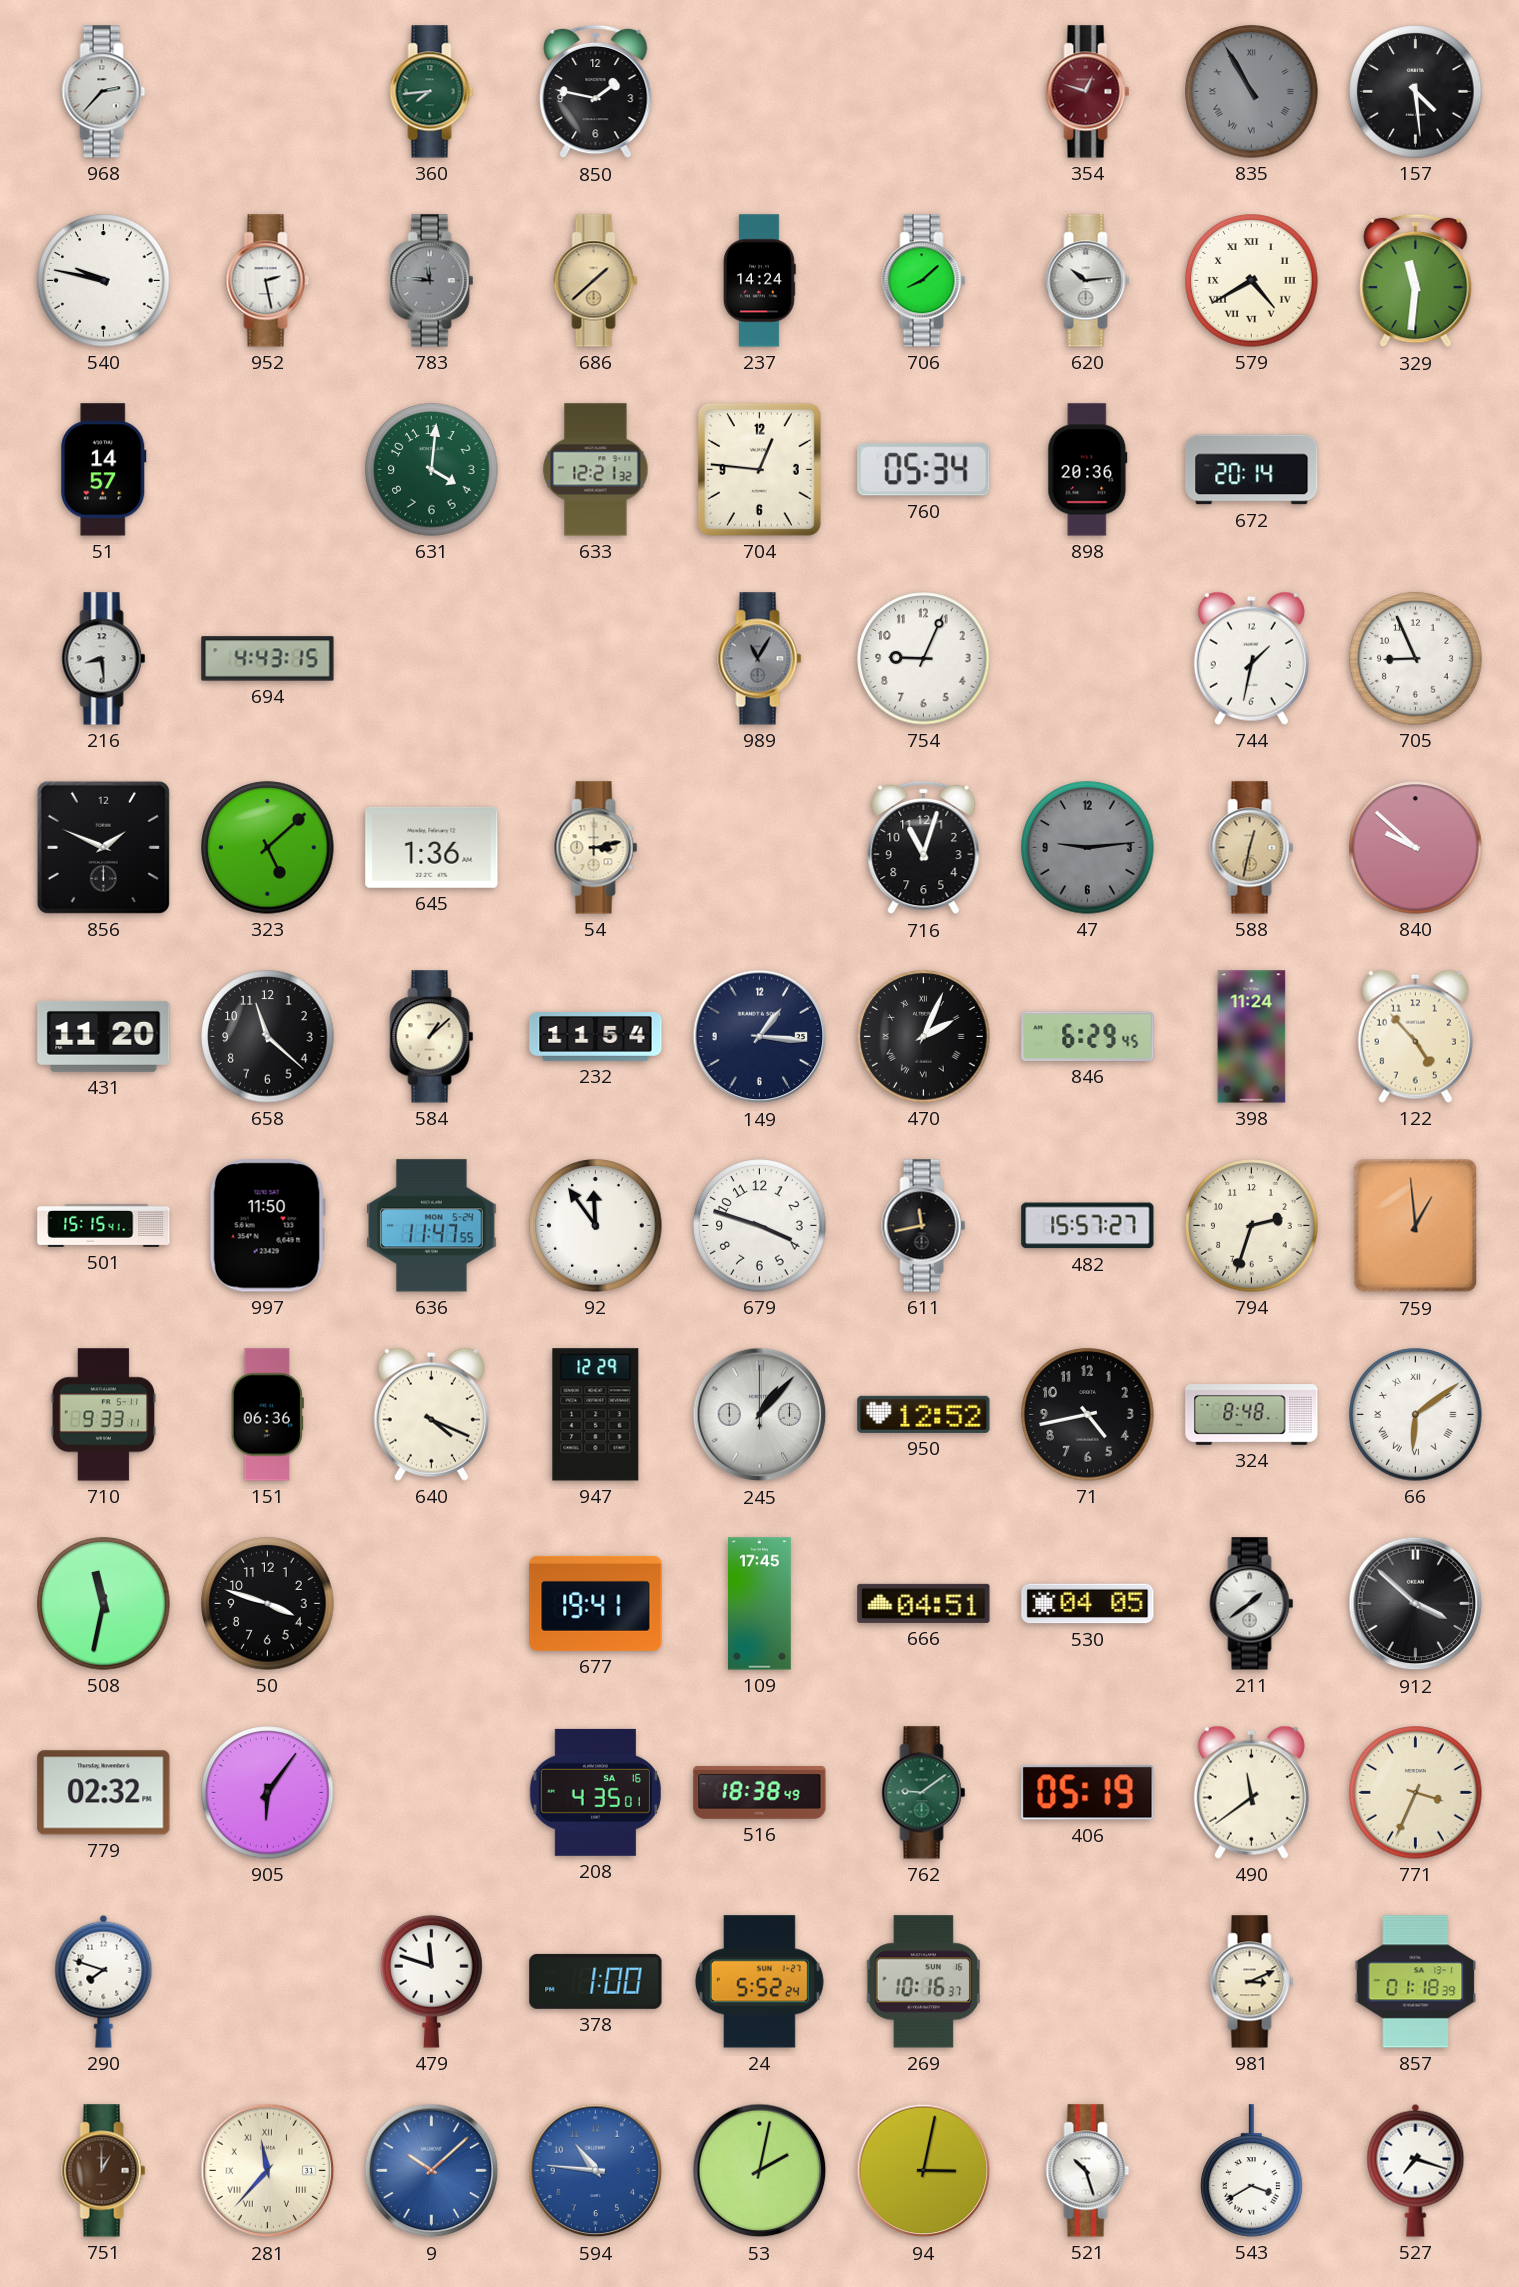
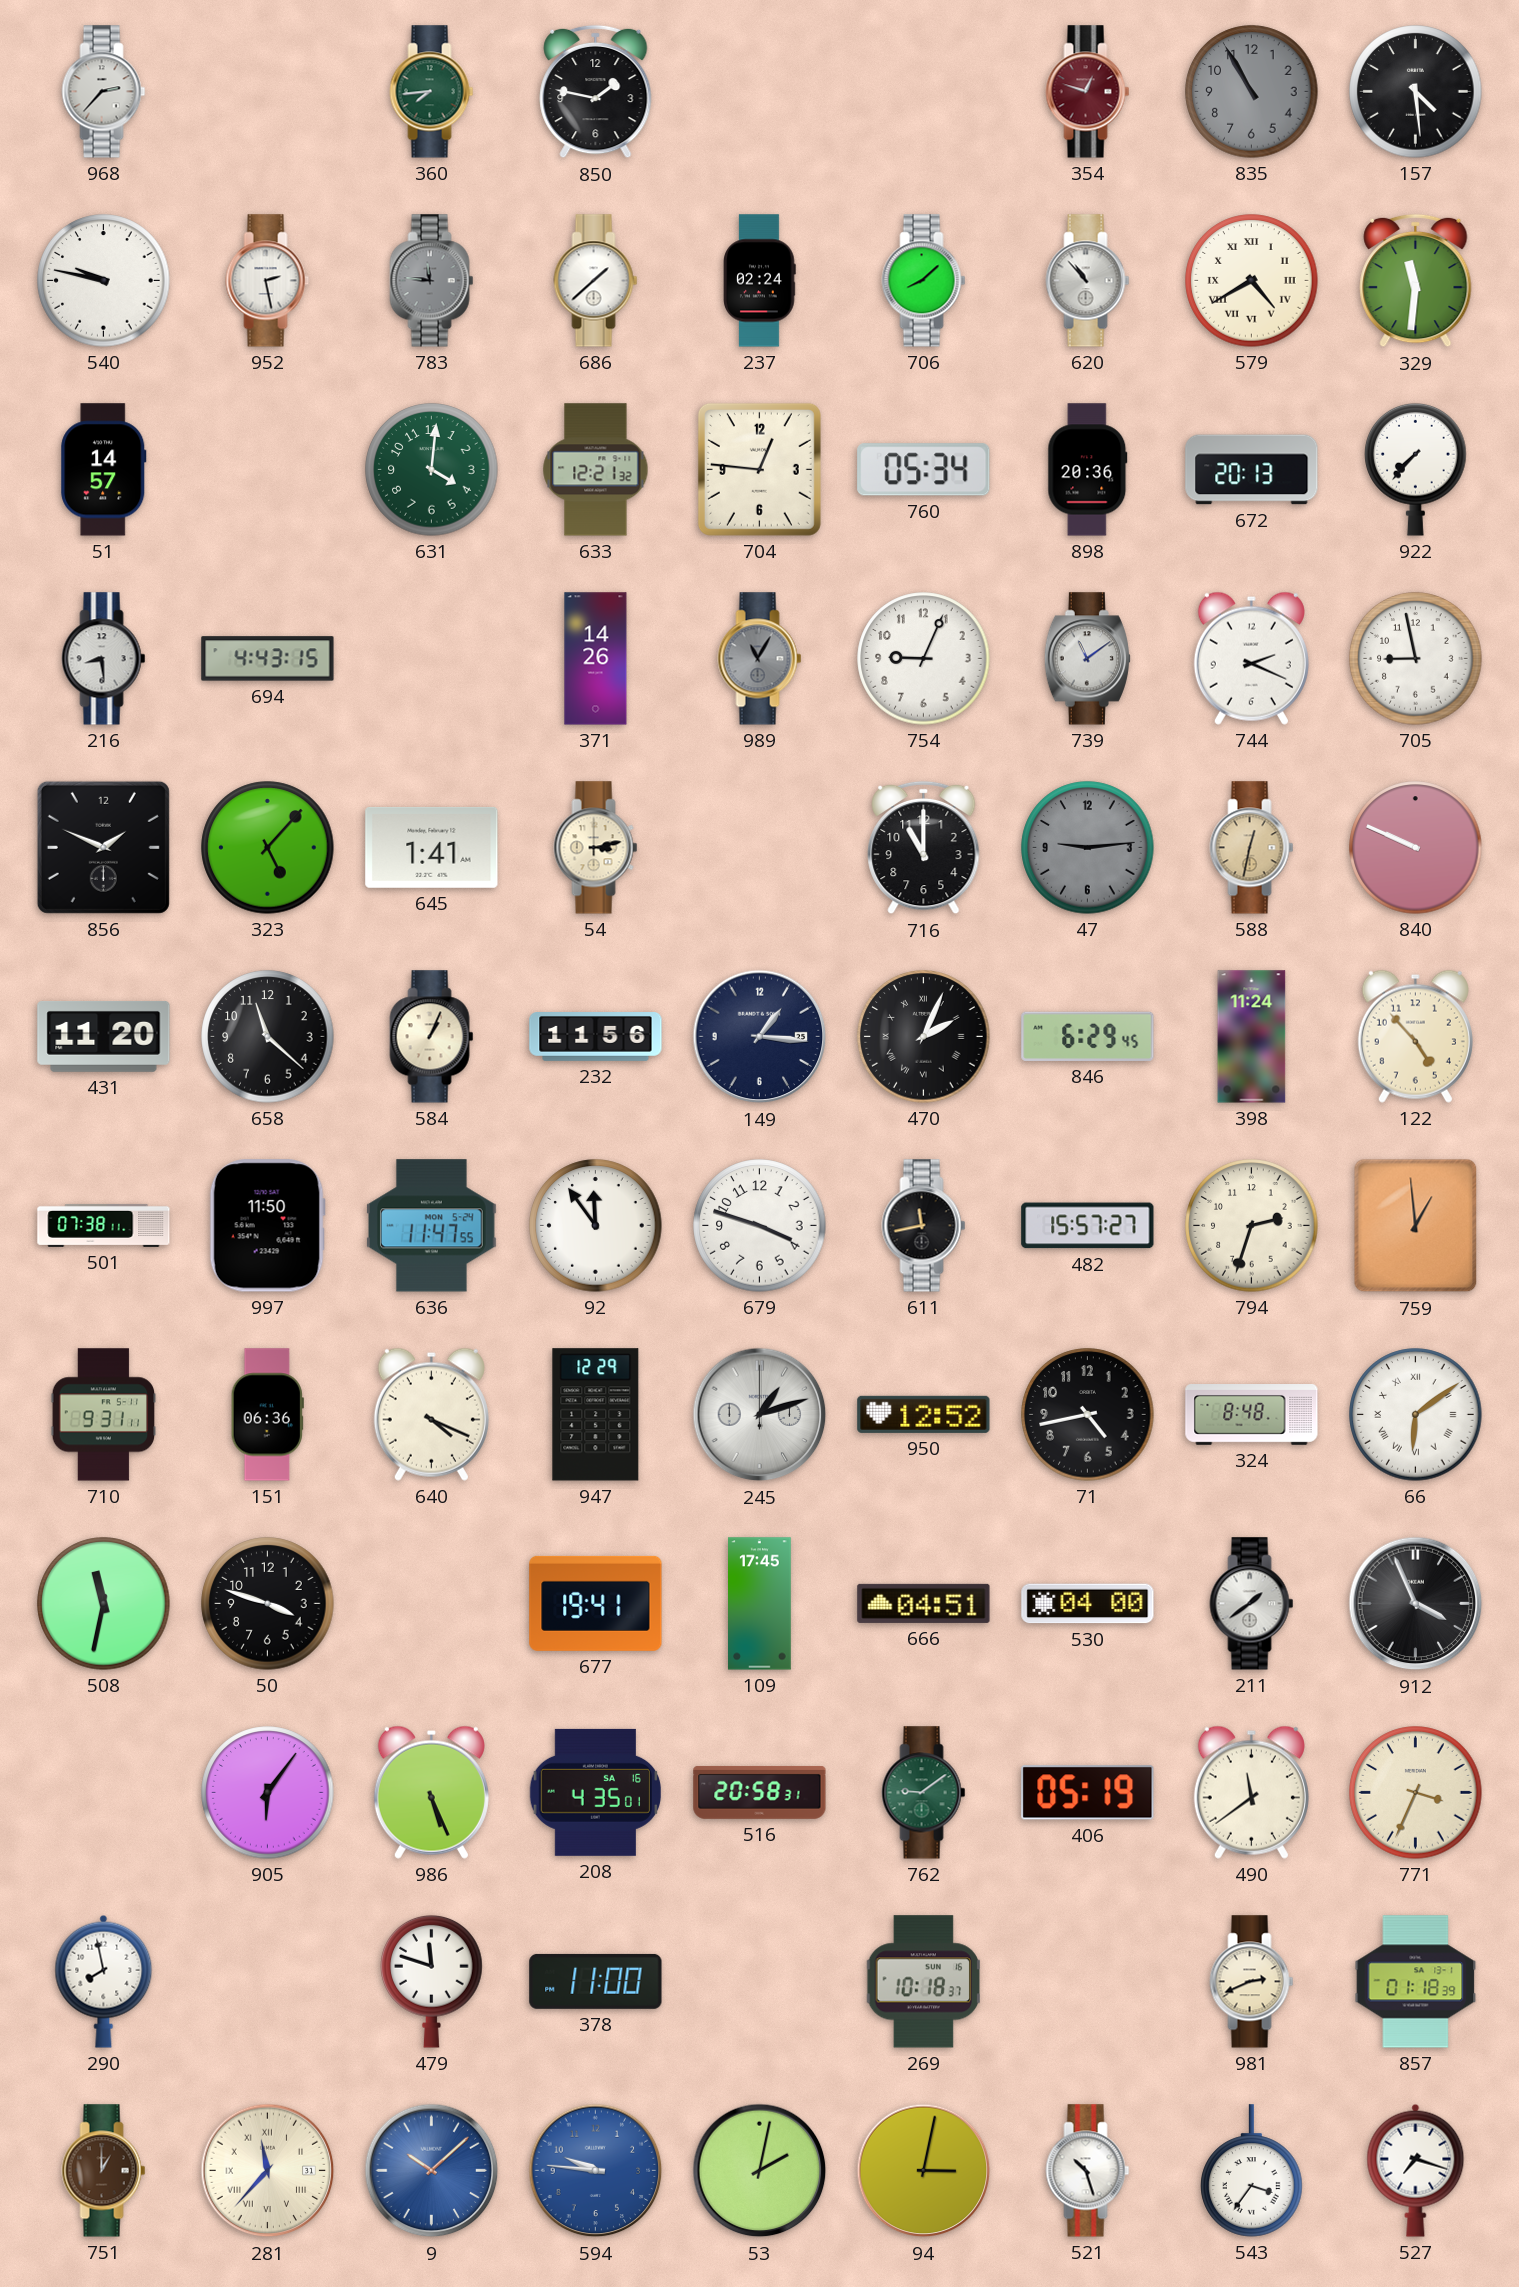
835 numerals: Roman -> Arabic
686 dial: champagne -> white
237: 14:24 -> 02:24
620: 10:14 -> 10:53
672: 20:14 -> 20:13
922: none -> 7:37
371: none -> 14:26
739: none -> 11:09
744: 1:32 -> 2:19
705: 8:56 -> 8:58
323: 5:08 -> 5:07
645: 1:36 -> 1:41
716: 11:03 -> 11:00
840: 9:52 -> 9:49
584: 1:08 -> 1:04
232: 11:54 -> 11:56
501: 15:15 -> 07:38
710: 9:33 -> 9:31
245: 1:07 -> 1:12
530: 04:05 -> 04:00
912: 3:52 -> 3:56
779: 02:32 -> none
986: none -> 5:26
516: 18:38 -> 20:58
290: 7:48 -> 7:58
378: 1:00 -> 11:00
24: 5:52 -> none
269: 10:16 -> 10:18
981: 3:11 -> 2:41
594: 10:46 -> 9:46
543: 3:40 -> 3:36
